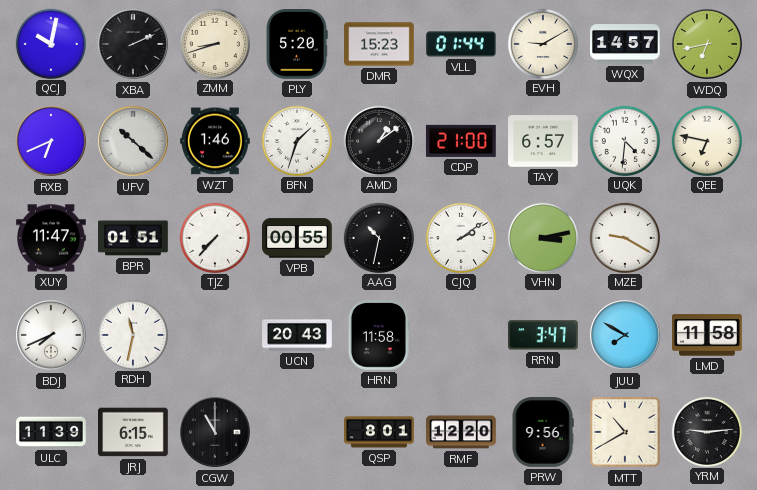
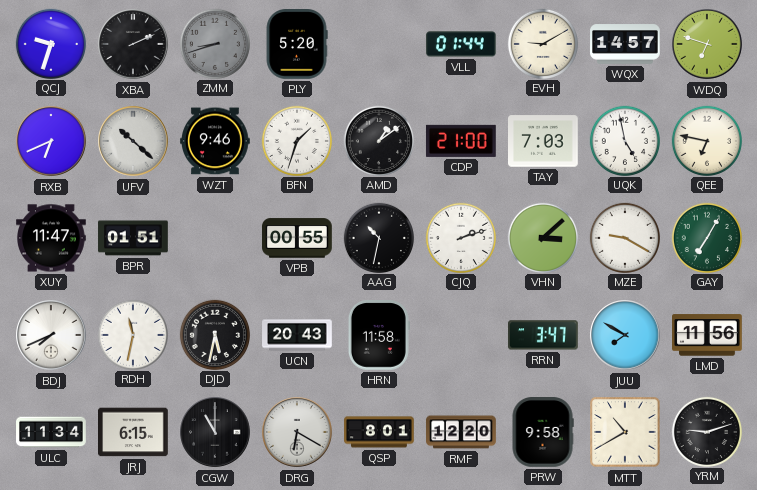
QCJ: 10:02 -> 9:33
ZMM dial: cream -> grey
DMR: 15:23 -> none
WDQ: 6:43 -> 6:48
WZT: 1:46 -> 9:46
TAY: 6:57 -> 7:03
UQK: 4:31 -> 4:58
TJZ: 7:37 -> none
CJQ: 2:09 -> 2:12
VHN: 3:13 -> 3:08
GAY: none -> 7:05
DJD: none -> 5:32
LMD: 11:58 -> 11:56
ULC: 11:39 -> 11:34
DRG: none -> 6:20
PRW: 9:56 -> 9:58
YRM: 9:14 -> 9:12
